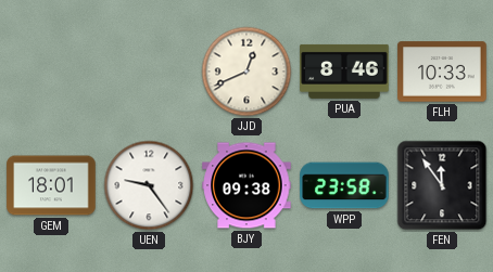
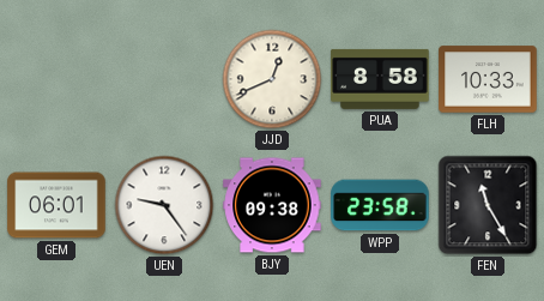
PUA: 8:46 -> 8:58
GEM: 18:01 -> 06:01
FEN: 11:54 -> 11:25
